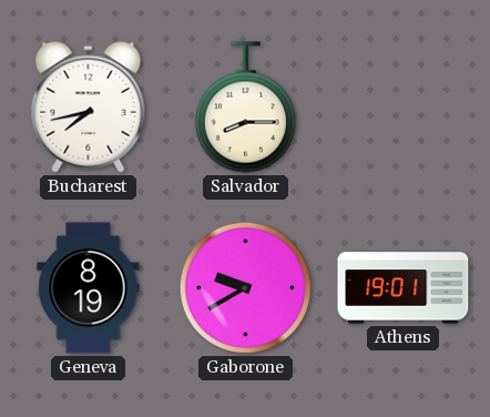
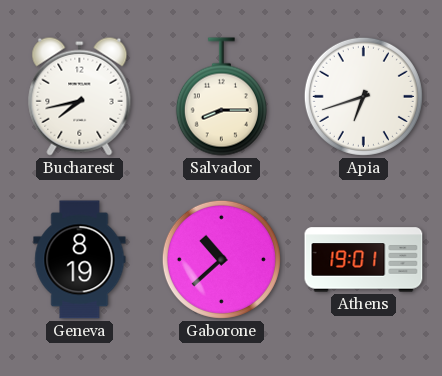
Apia: none -> 6:42
Gaborone: 9:40 -> 10:38
